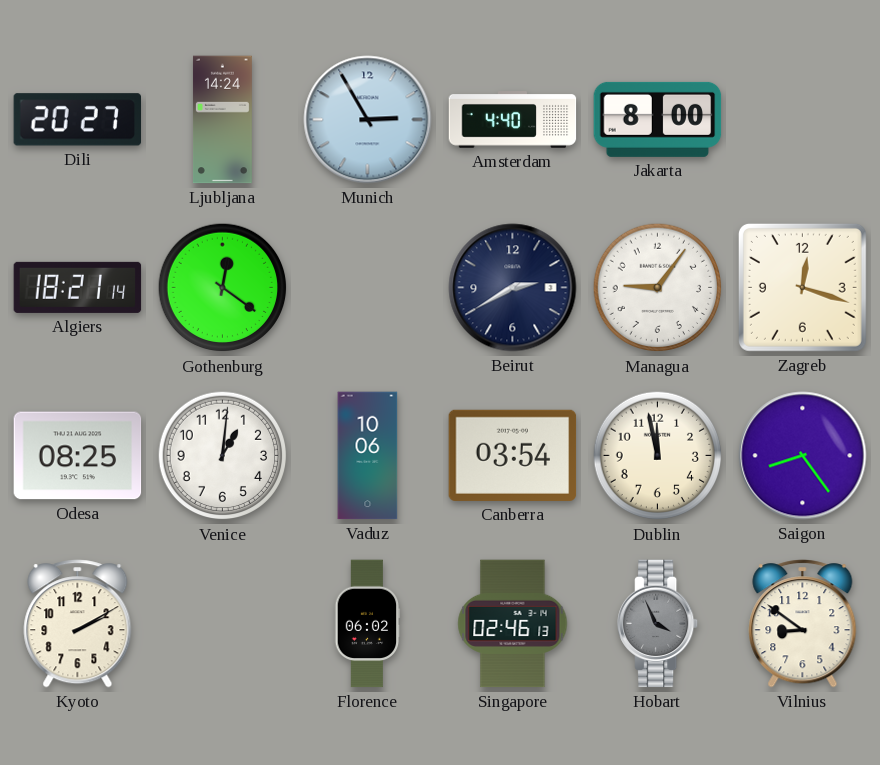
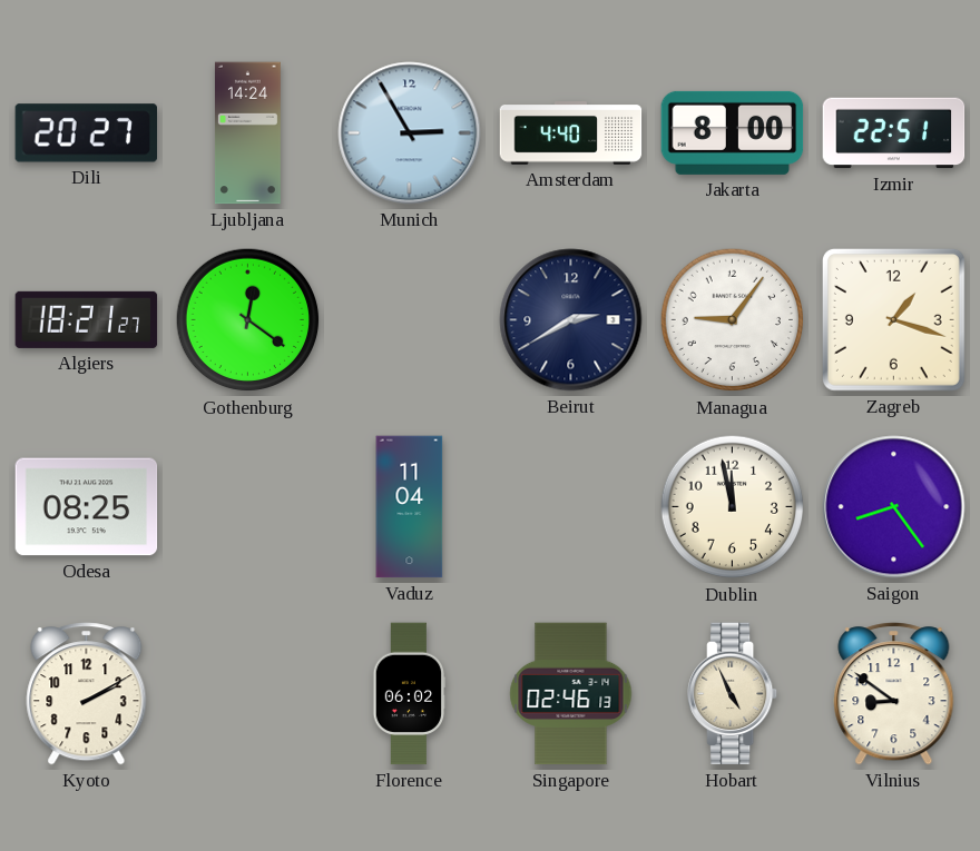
Izmir: none -> 22:51
Algiers: 18:21:14 -> 18:21:27
Zagreb: 12:18 -> 1:18
Venice: 1:01 -> none
Vaduz: 10:06 -> 11:04
Canberra: 03:54 -> none
Hobart: 3:56 -> 4:56
Hobart dial: grey -> cream
